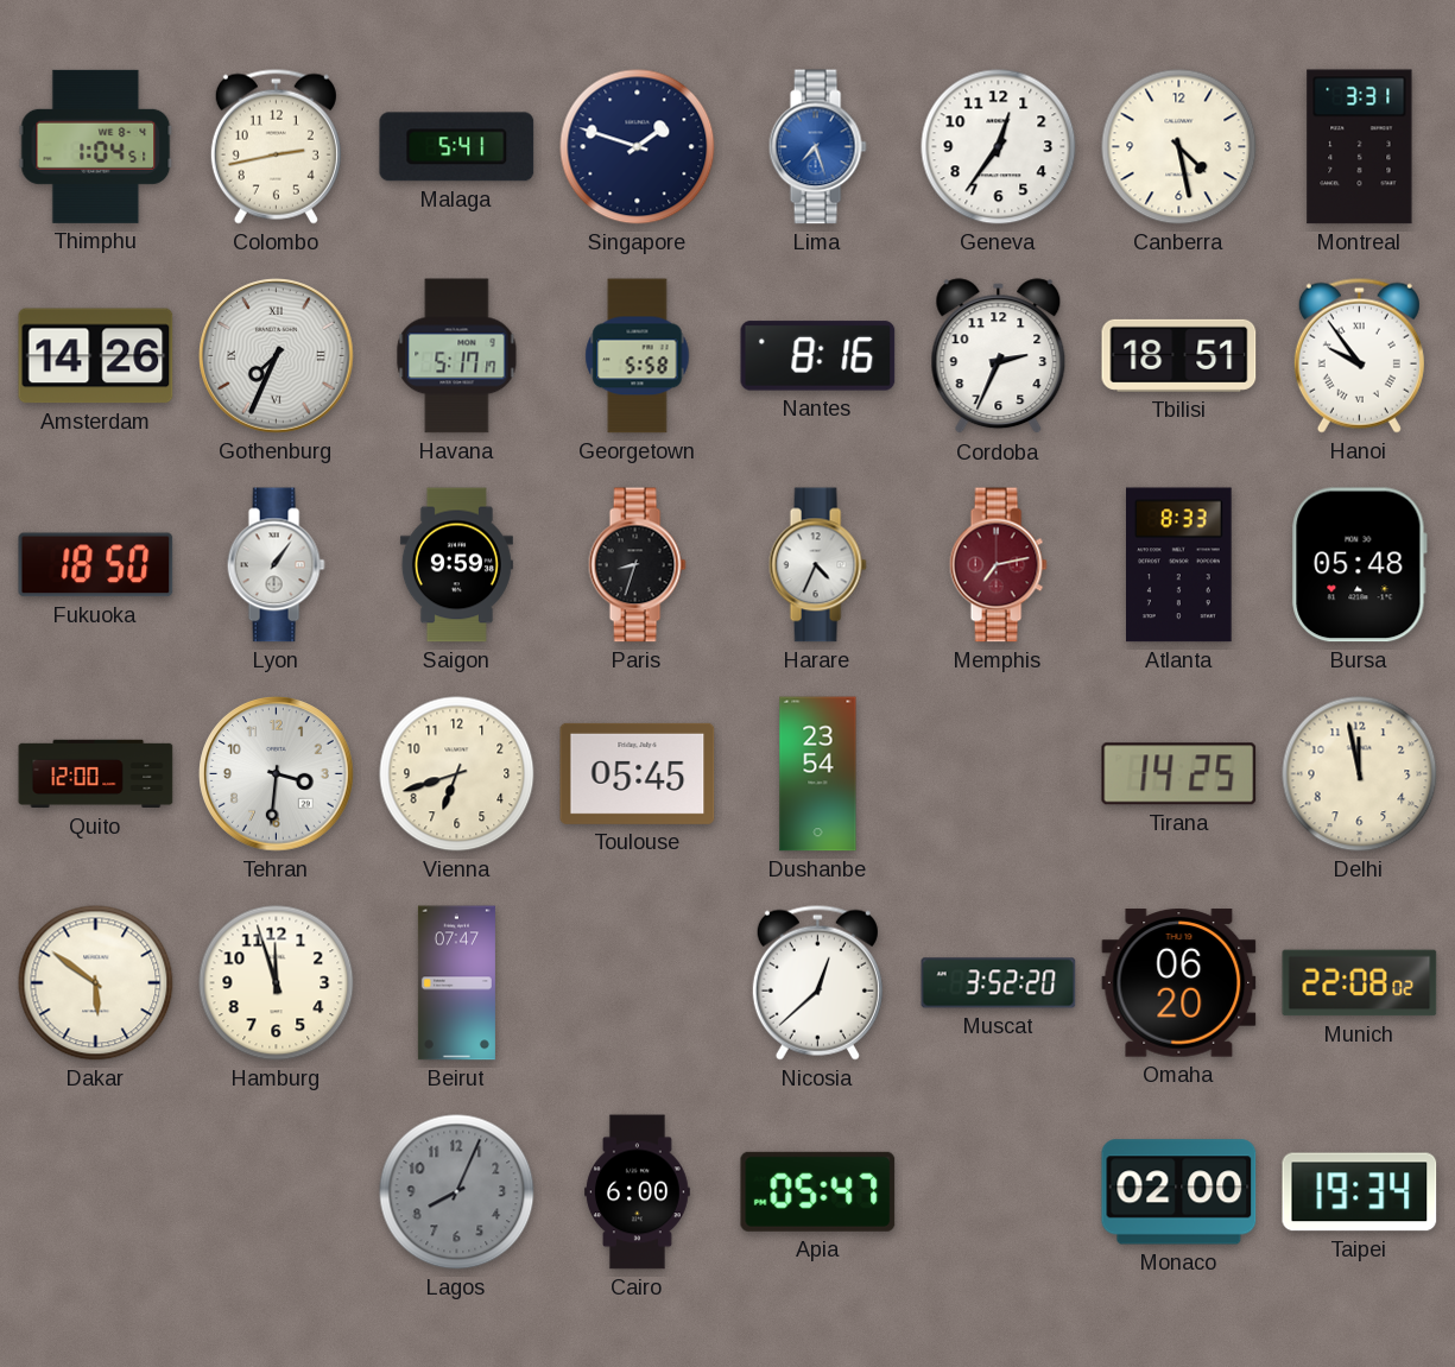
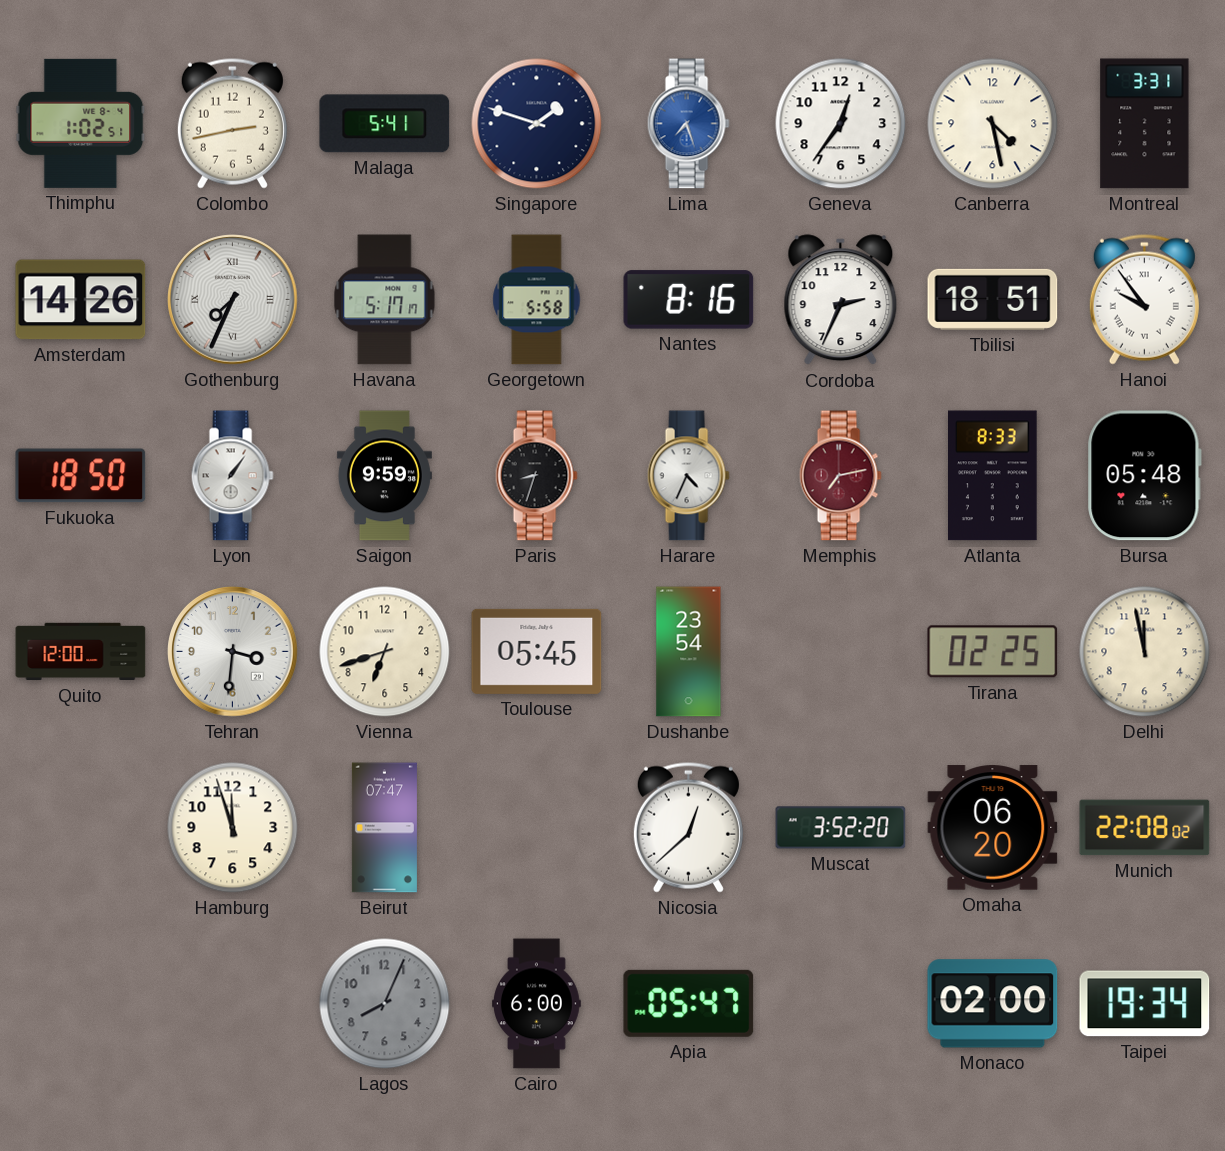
Thimphu: 1:04 -> 1:02
Tirana: 14:25 -> 02:25
Dakar: 5:51 -> none
